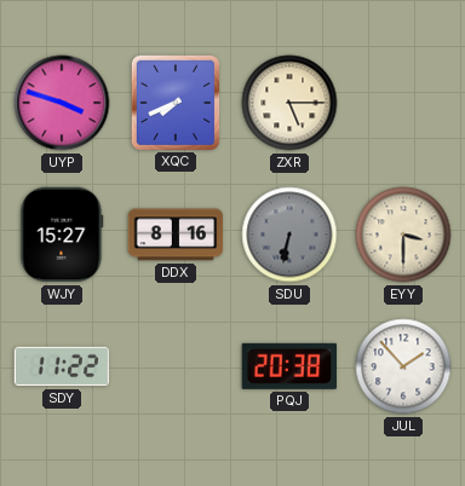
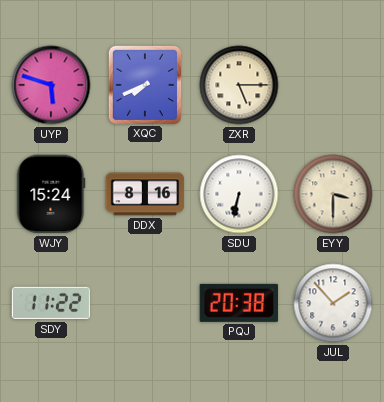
UYP: 3:48 -> 5:48
WJY: 15:27 -> 15:24
SDU dial: grey -> white
